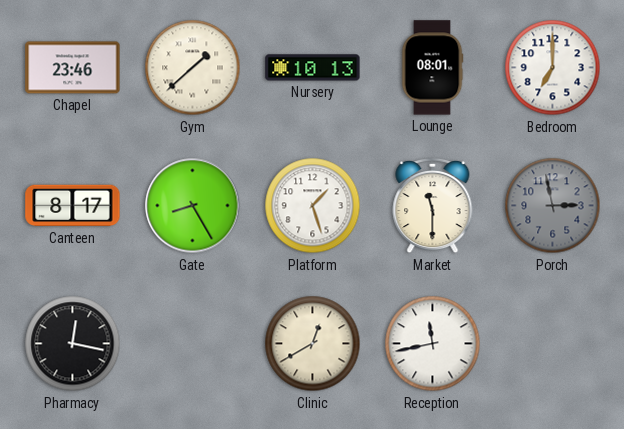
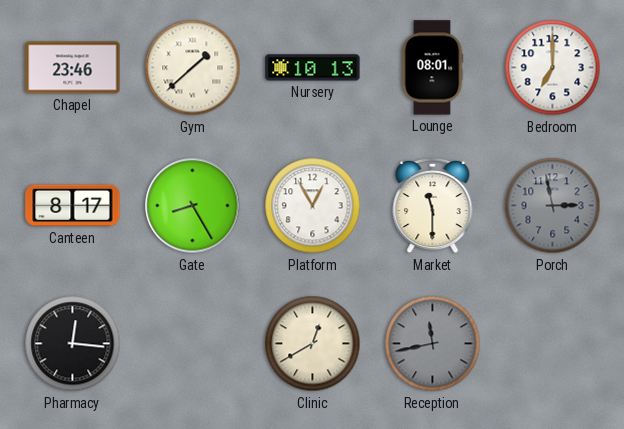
Platform: 1:27 -> 12:55
Pharmacy: 12:17 -> 12:16
Reception dial: white -> grey
